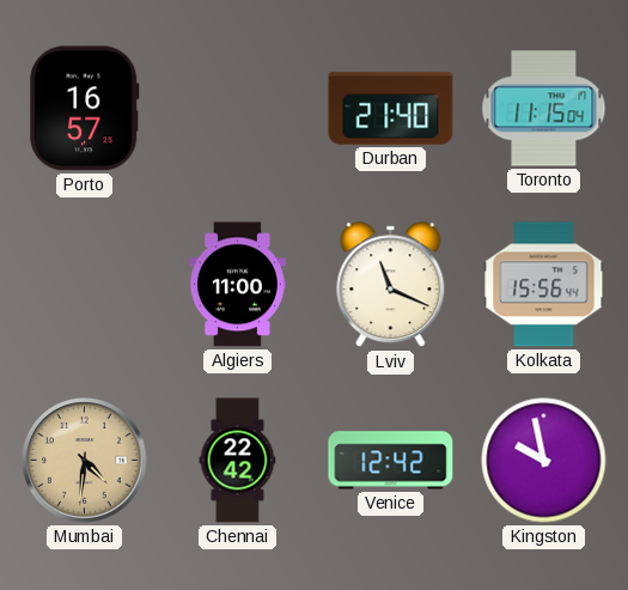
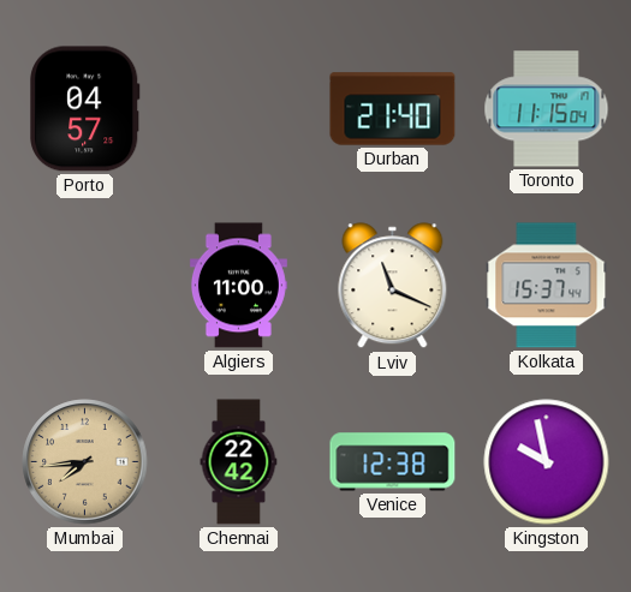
Porto: 16:57 -> 04:57
Kolkata: 15:56 -> 15:37
Mumbai: 4:31 -> 7:44
Venice: 12:42 -> 12:38
